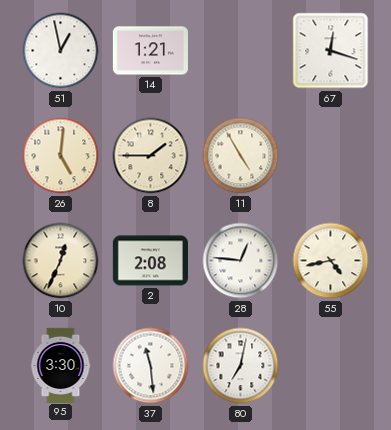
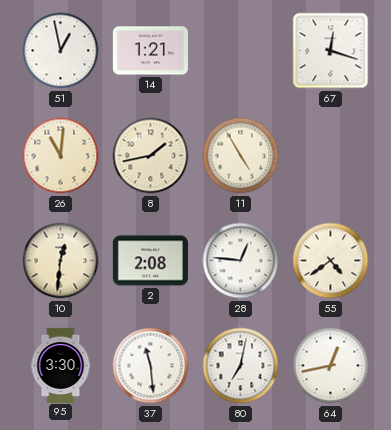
26: 5:01 -> 11:01
8: 1:45 -> 1:43
10: 12:34 -> 12:31
55: 4:43 -> 4:39
64: none -> 12:43
